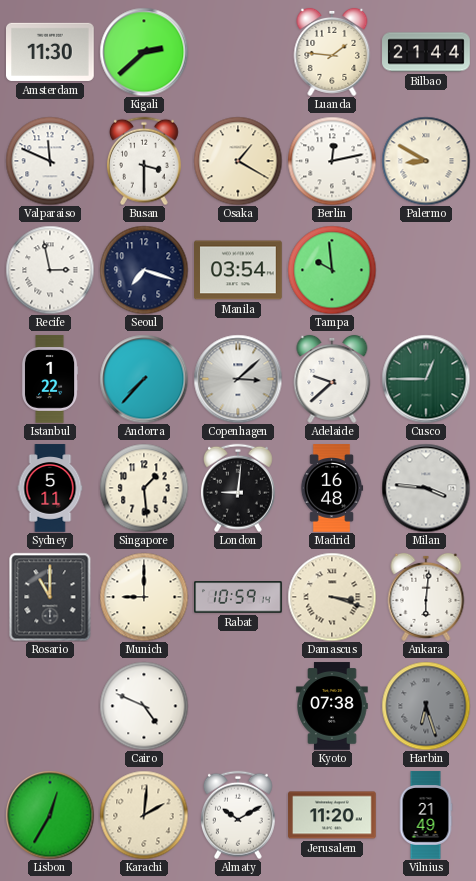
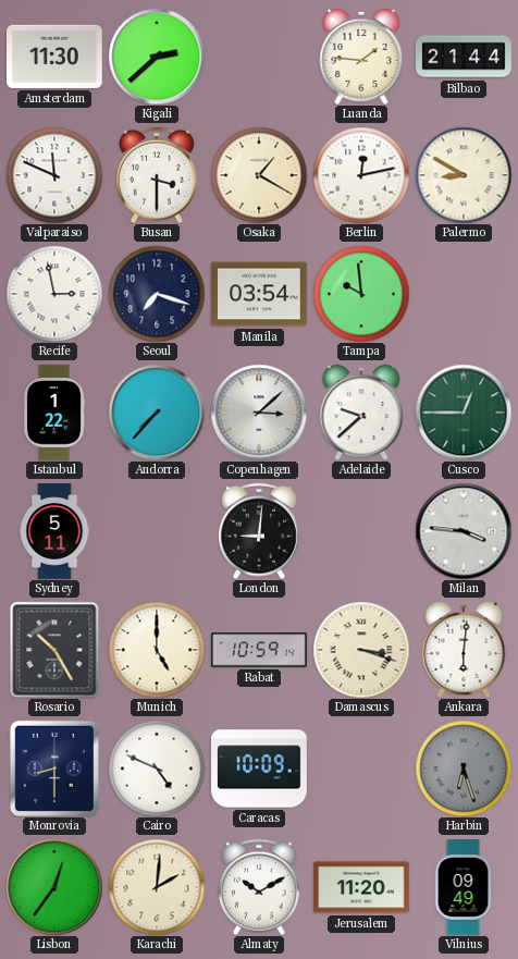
Singapore: 1:29 -> none
Madrid: 16:48 -> none
Rosario: 11:00 -> 10:25
Munich: 9:00 -> 5:00
Monrovia: none -> 8:30
Caracas: none -> 10:09
Kyoto: 07:38 -> none
Lisbon: 12:35 -> 12:36
Vilnius: 21:49 -> 09:49
